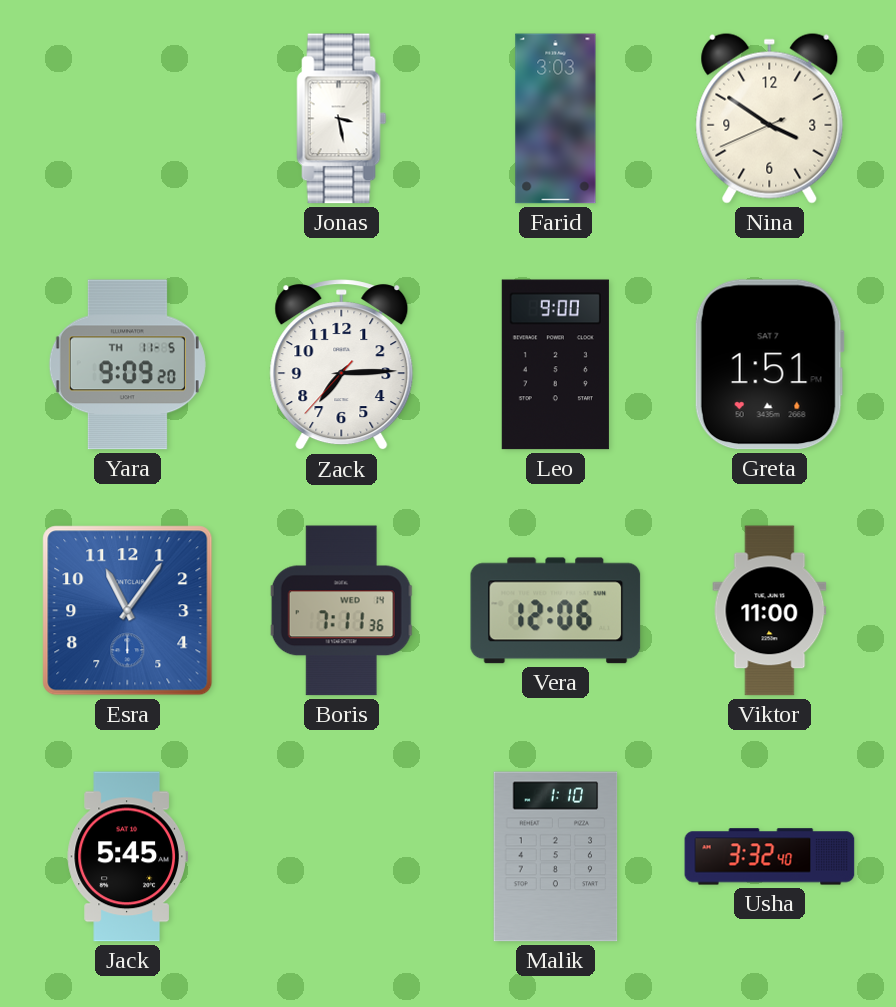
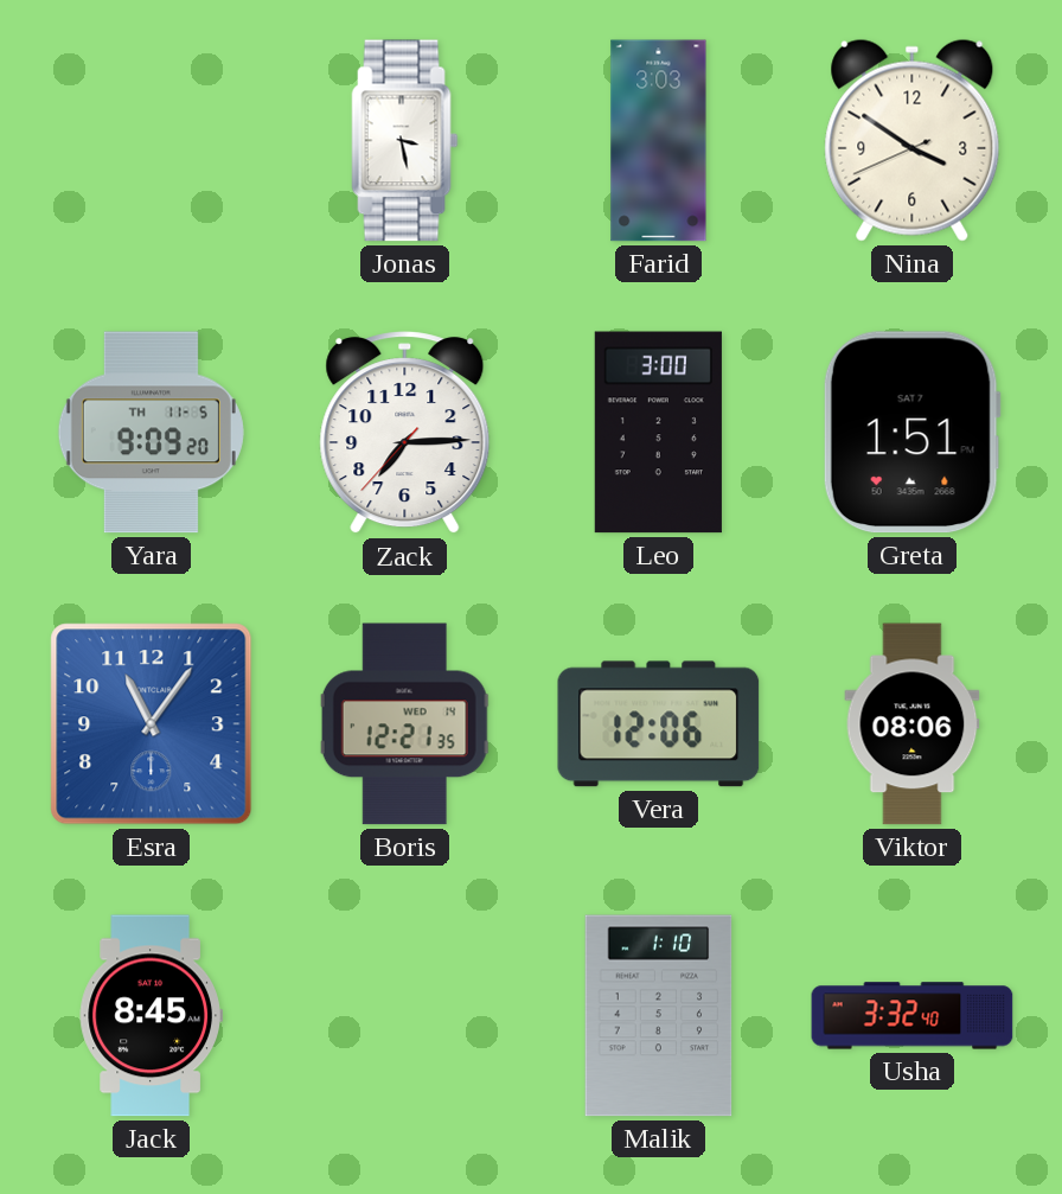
Leo: 9:00 -> 3:00
Boris: 7:11 -> 12:21
Viktor: 11:00 -> 08:06
Jack: 5:45 -> 8:45
